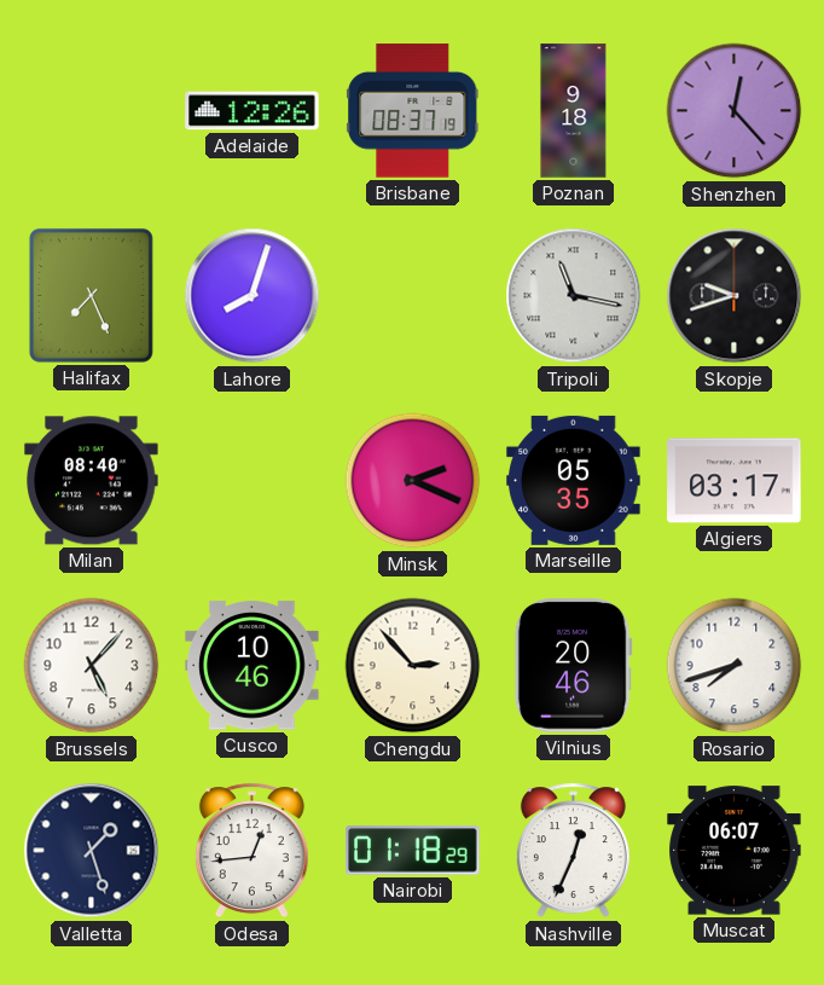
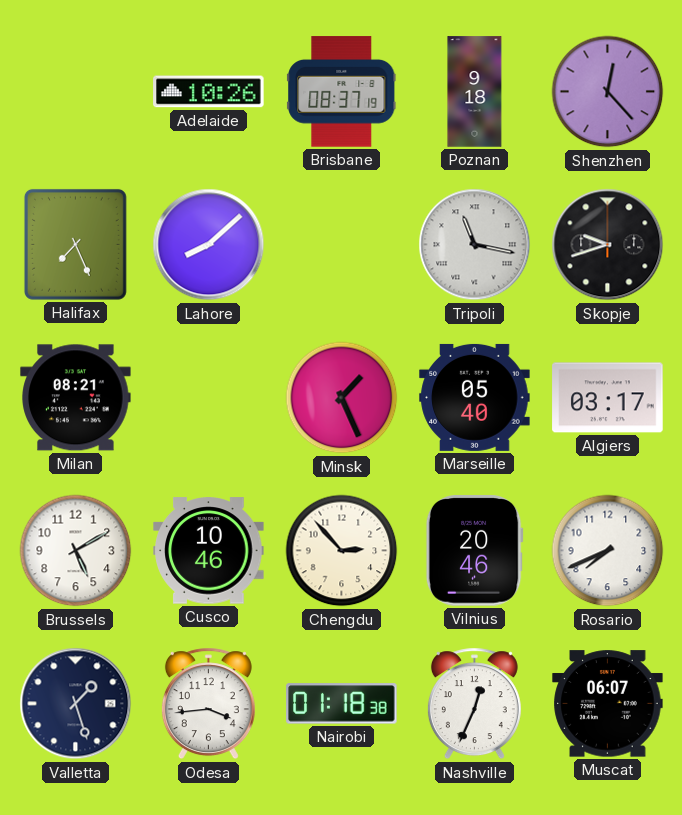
Adelaide: 12:26 -> 10:26
Lahore: 8:03 -> 8:08
Milan: 08:40 -> 08:21
Minsk: 2:19 -> 1:26
Marseille: 05:35 -> 05:40
Brussels: 5:07 -> 5:10
Rosario: 7:42 -> 7:41
Odesa: 12:44 -> 3:44
Nairobi: 01:18:29 -> 01:18:38
